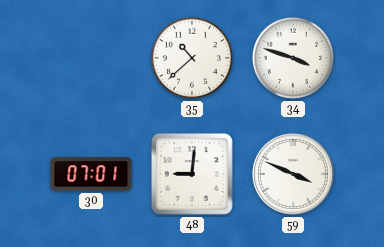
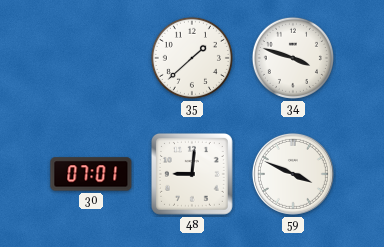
35: 10:38 -> 1:38
